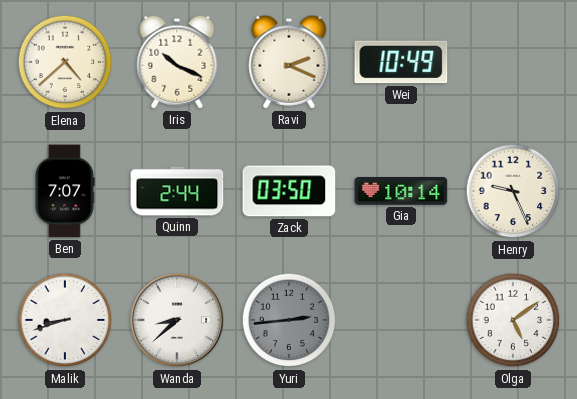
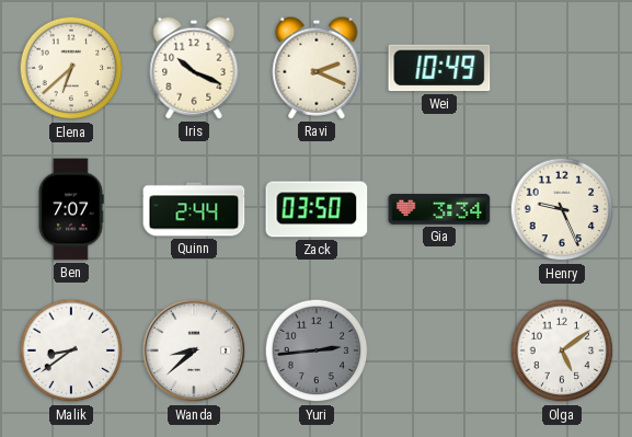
Elena: 4:38 -> 6:38
Gia: 10:14 -> 3:34
Malik: 8:42 -> 8:39
